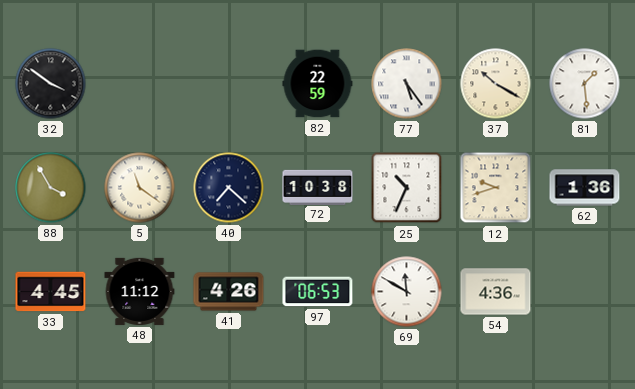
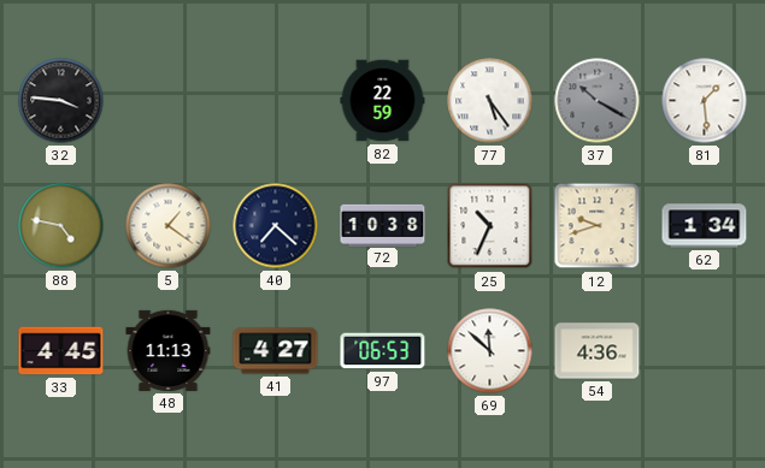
32: 3:51 -> 3:46
37 dial: cream -> grey
88: 3:55 -> 4:47
5: 11:21 -> 1:21
62: 1:36 -> 1:34
48: 11:12 -> 11:13
41: 4:26 -> 4:27
69: 11:50 -> 11:52
